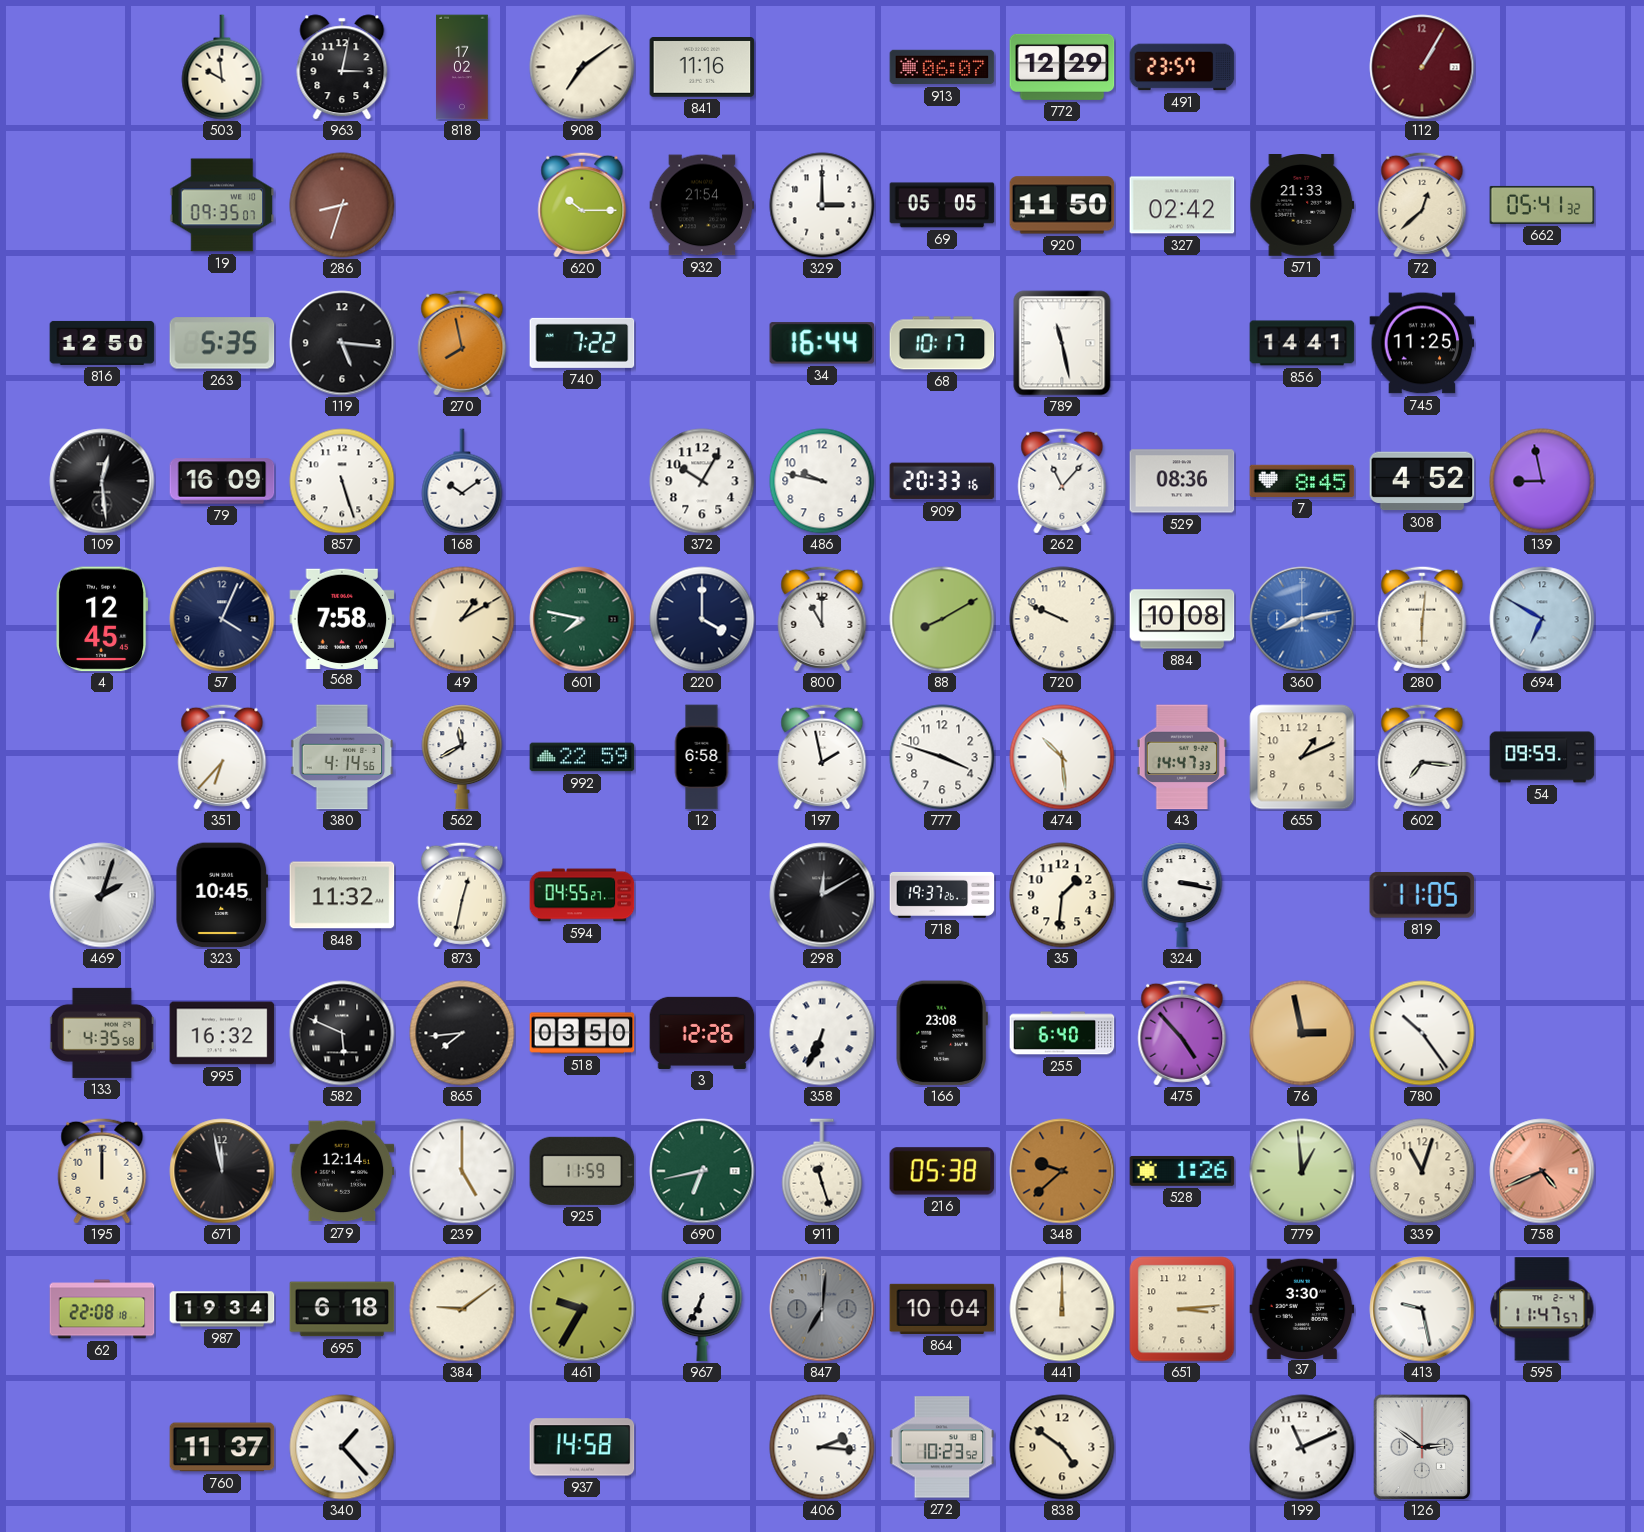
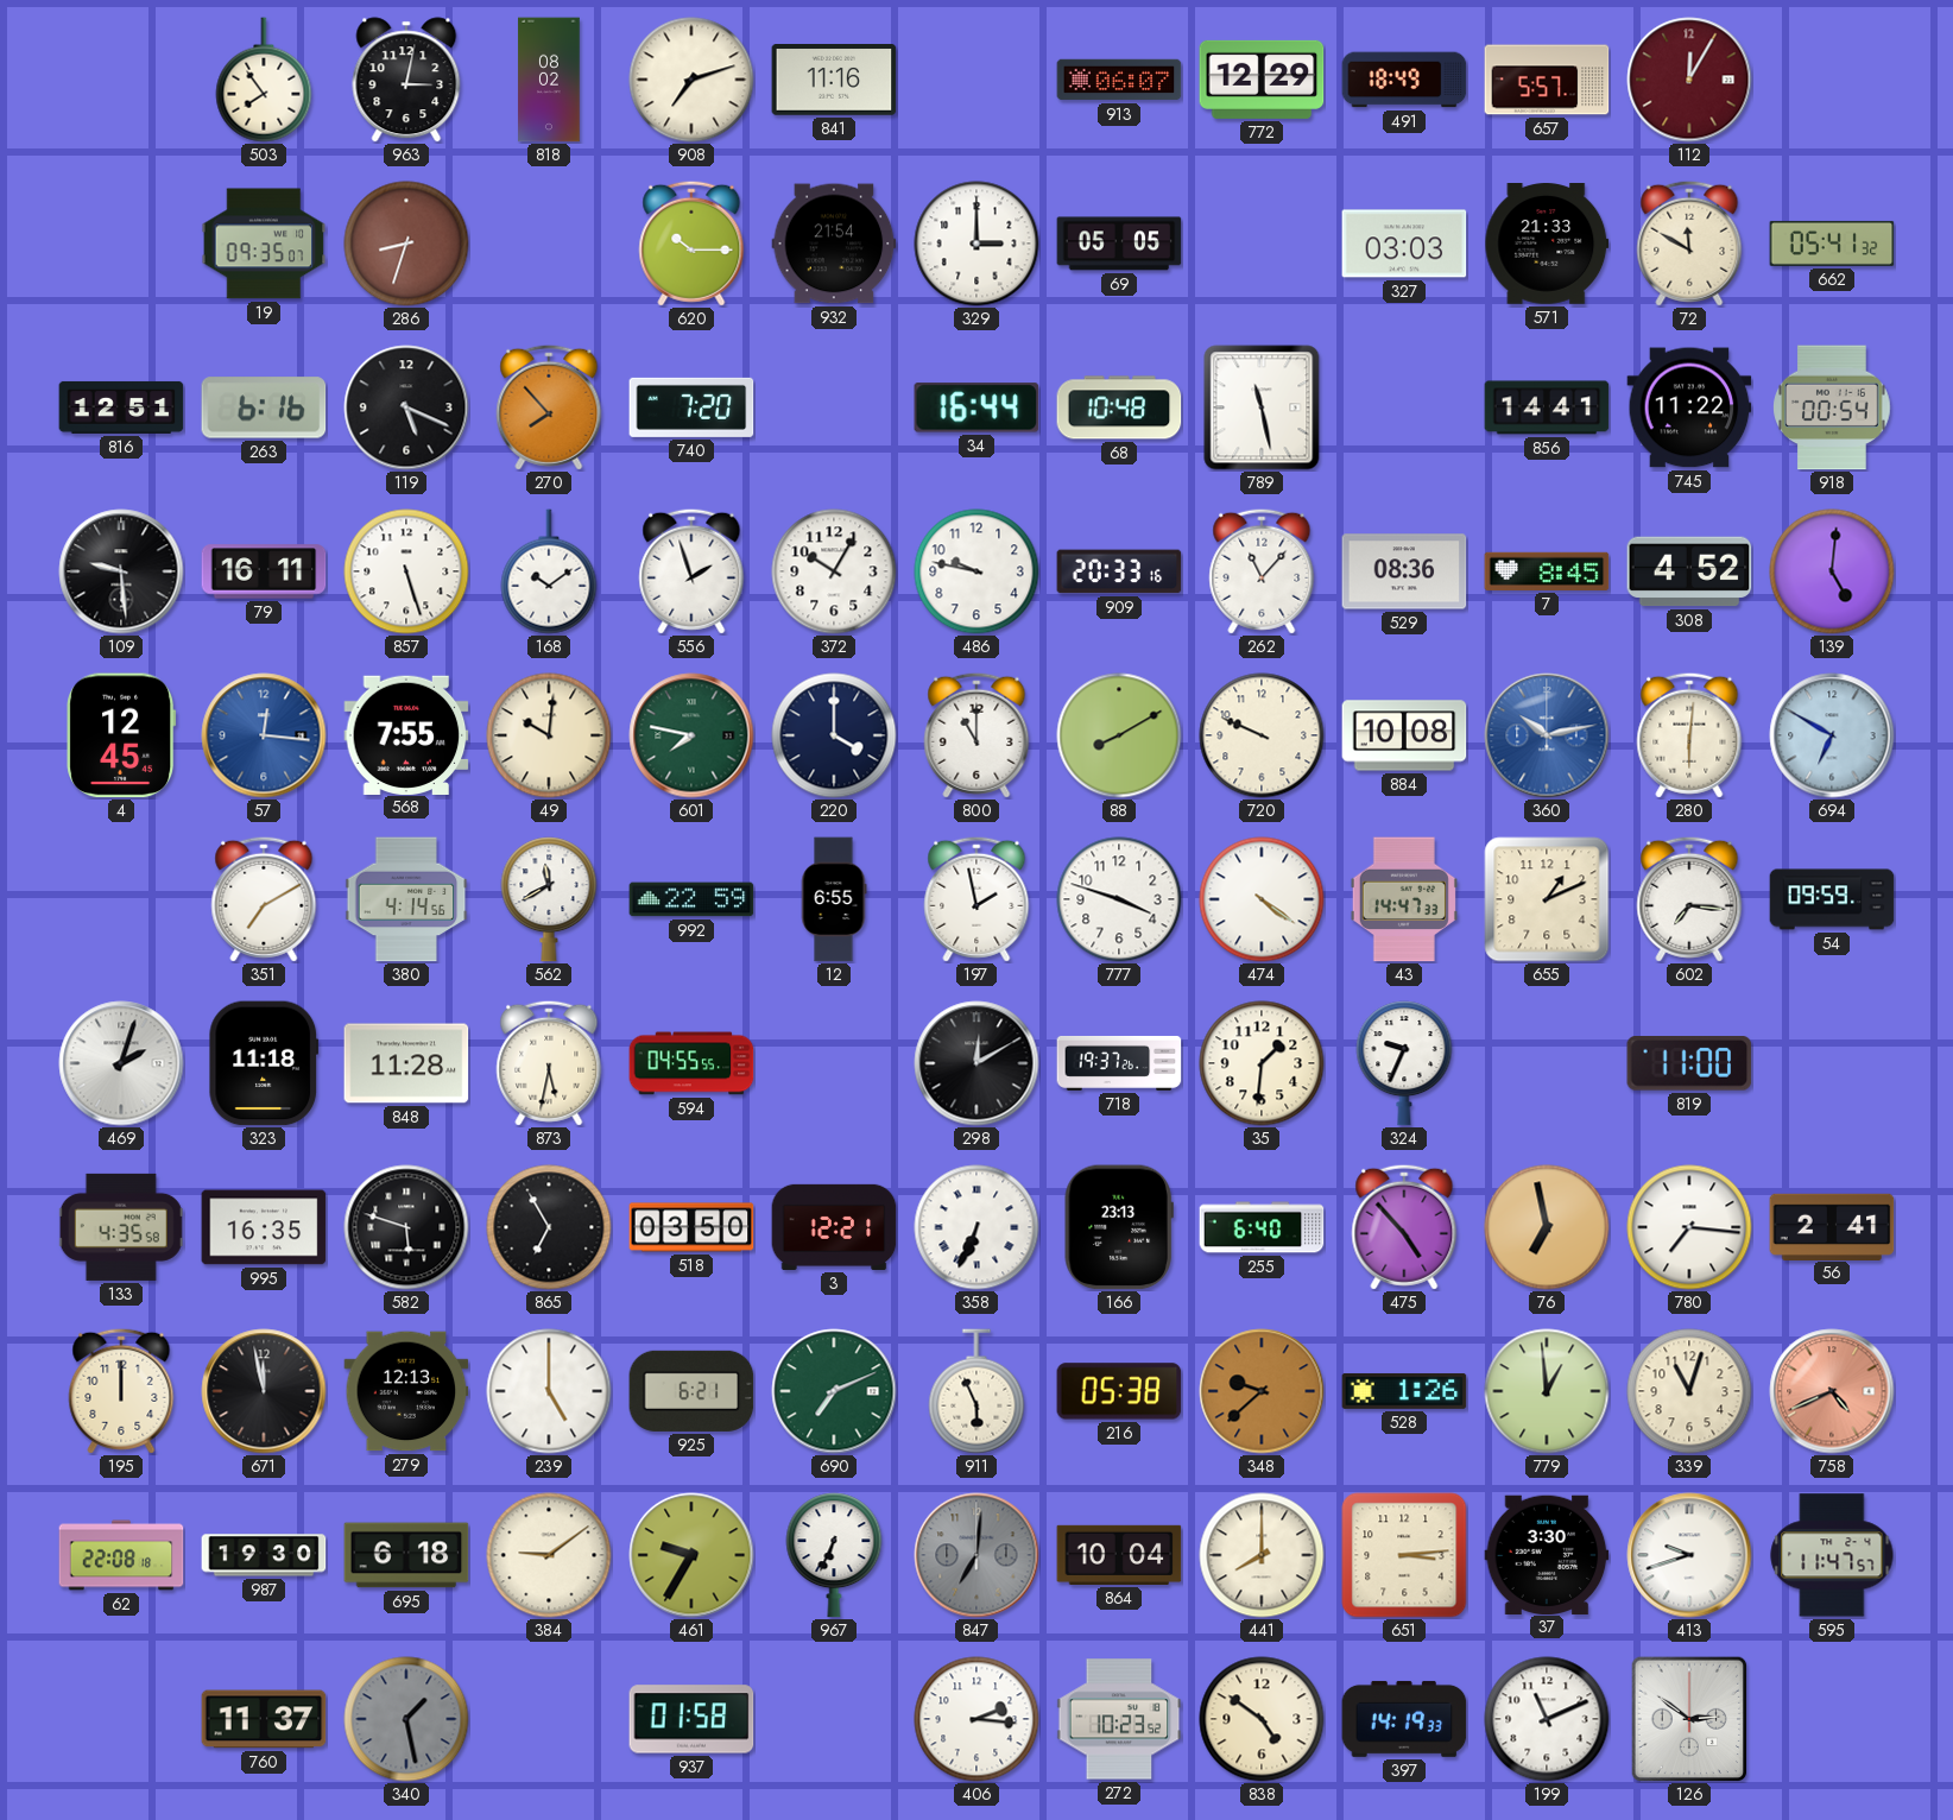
503: 9:59 -> 7:54
818: 17:02 -> 08:02
908: 7:09 -> 7:12
491: 23:57 -> 18:49
657: none -> 5:57
112: 1:05 -> 12:05
920: 11:50 -> none
327: 02:42 -> 03:03
72: 12:38 -> 11:50
816: 12:50 -> 12:51
263: 5:35 -> 6:16
119: 5:16 -> 5:19
270: 7:58 -> 7:53
740: 7:22 -> 7:20
68: 10:17 -> 10:48
745: 11:25 -> 11:22
918: none -> 00:54
109: 12:29 -> 9:29
79: 16:09 -> 16:11
556: none -> 1:57
139: 8:58 -> 5:01
57: 4:04 -> 12:16
57 dial: navy -> blue
568: 7:58 -> 7:55
49: 1:10 -> 10:01
360: 8:13 -> 10:13
351: 6:37 -> 7:10
12: 6:58 -> 6:55
474: 10:29 -> 4:21
323: 10:45 -> 11:18
848: 11:32 -> 11:28
873: 12:32 -> 5:32
594: 04:55:27 -> 04:55:55
324: 3:17 -> 9:34
819: 11:05 -> 11:00
995: 16:32 -> 16:35
582: 5:49 -> 5:48
865: 7:44 -> 6:55
3: 12:26 -> 12:21
166: 23:08 -> 23:13
76: 2:58 -> 6:58
780: 10:24 -> 7:16
56: none -> 2:41
279: 12:14 -> 12:13
925: 11:59 -> 6:21
690: 6:43 -> 7:11
911: 11:27 -> 5:56
987: 19:34 -> 19:30
441: 12:00 -> 8:00
413: 9:28 -> 9:42
340: 1:23 -> 1:28
340 dial: white -> grey
937: 14:58 -> 01:58
397: none -> 14:19
